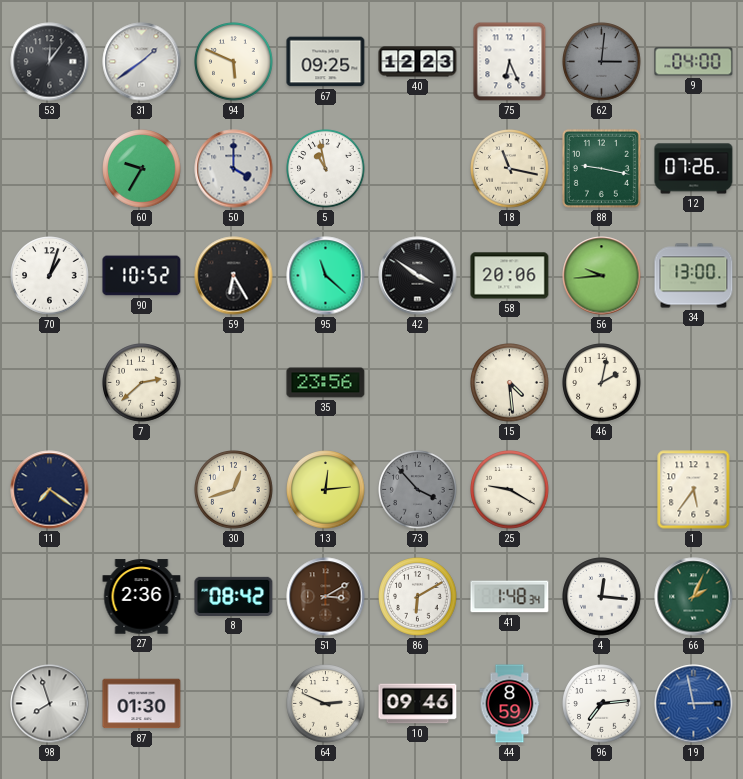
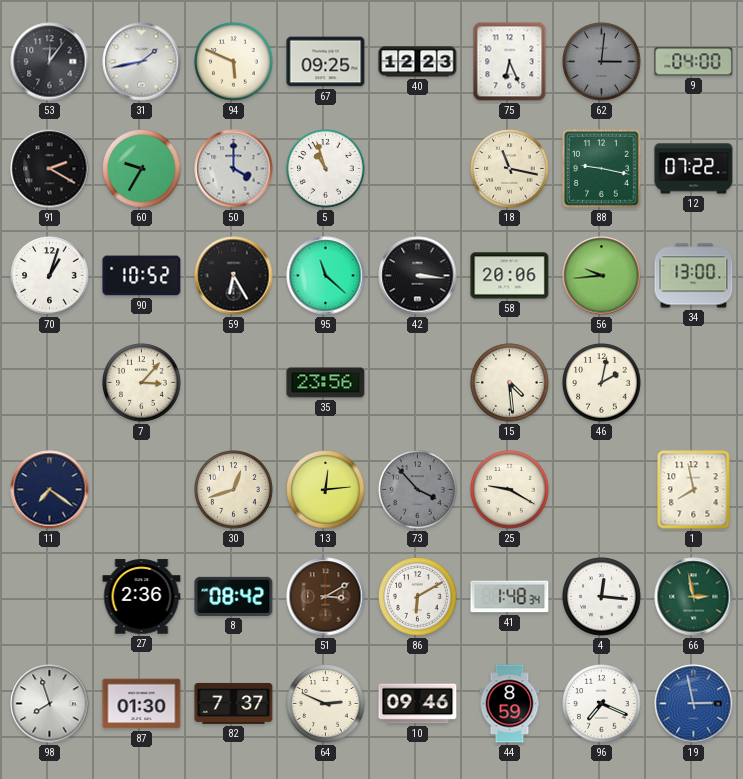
31: 1:39 -> 1:43
91: none -> 2:20
5: 10:58 -> 10:57
12: 07:26 -> 07:22
42: 3:51 -> 3:16
7: 2:38 -> 3:07
1: 5:36 -> 7:58
66: 2:04 -> 2:58
82: none -> 7:37
96: 7:14 -> 7:19
